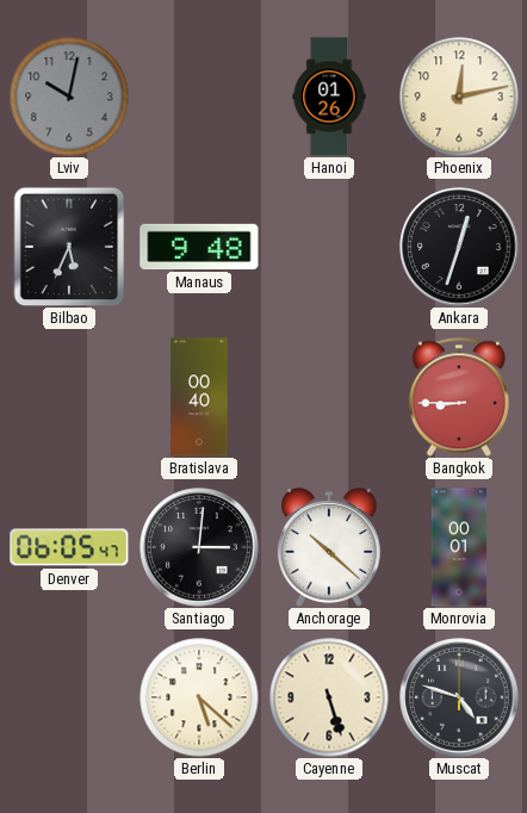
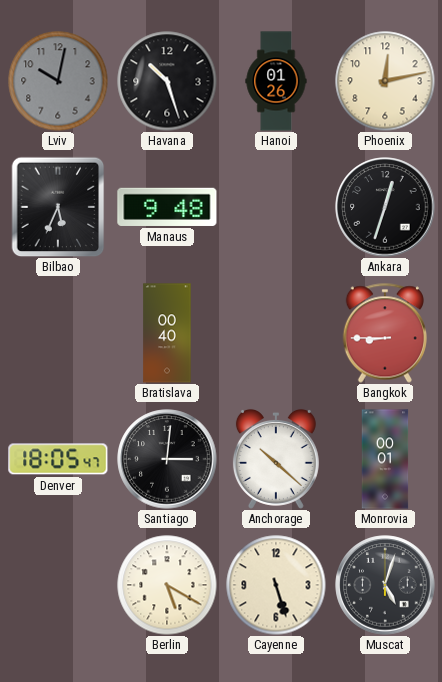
Havana: none -> 10:27
Denver: 06:05 -> 18:05
Berlin: 5:22 -> 5:20
Muscat: 4:48 -> 5:03
